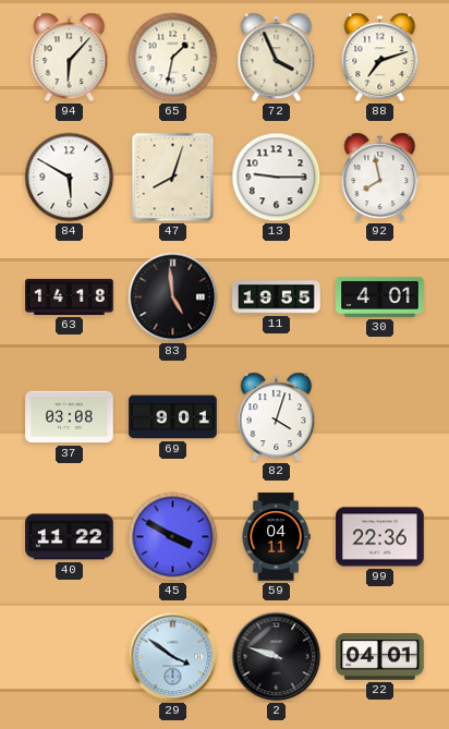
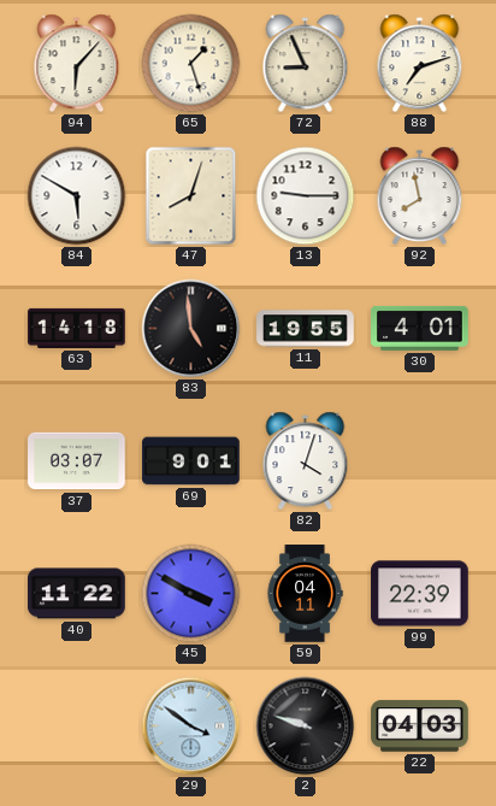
65: 1:32 -> 1:27
72: 3:56 -> 8:56
37: 03:08 -> 03:07
99: 22:36 -> 22:39
22: 04:01 -> 04:03
